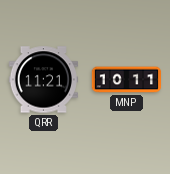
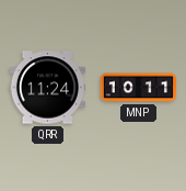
QRR: 11:21 -> 11:24
